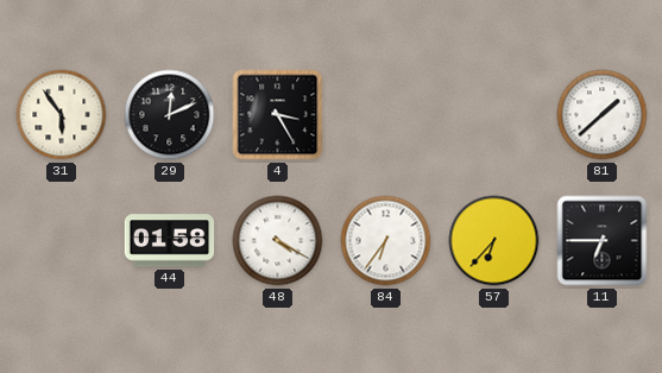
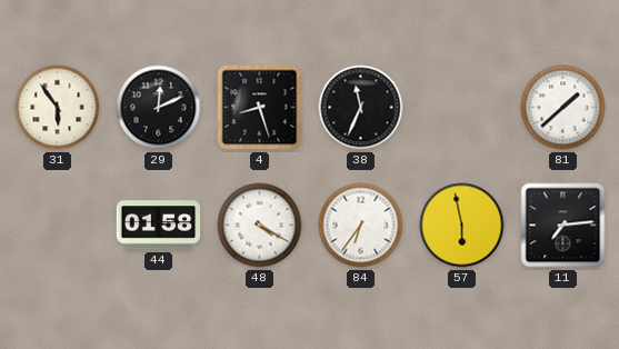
4: 3:25 -> 8:27
38: none -> 11:34
57: 6:37 -> 5:58
11: 6:45 -> 7:14
